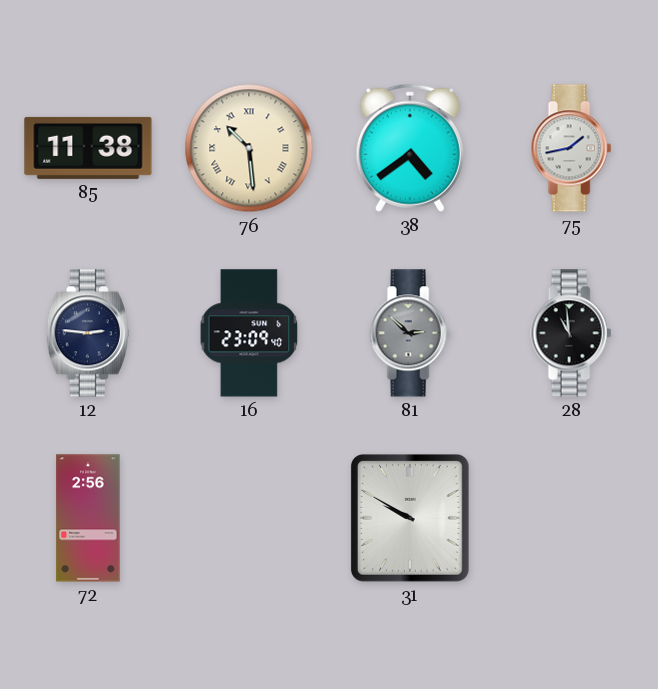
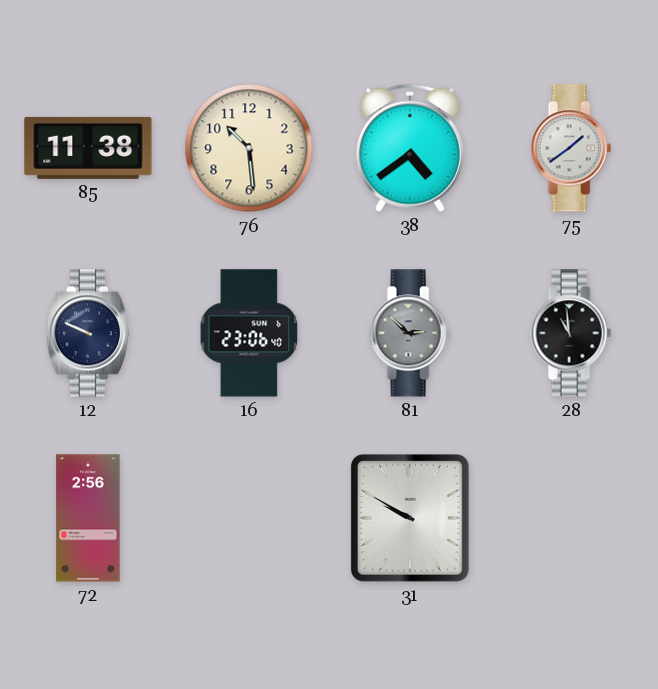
76 numerals: Roman -> Arabic
75: 1:43 -> 1:39
12: 2:46 -> 9:49
16: 23:09 -> 23:06
